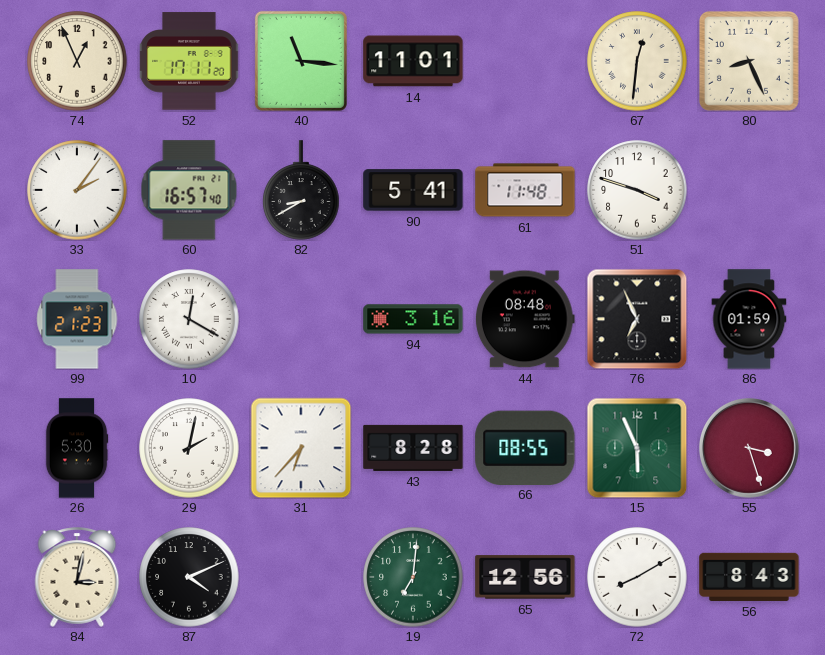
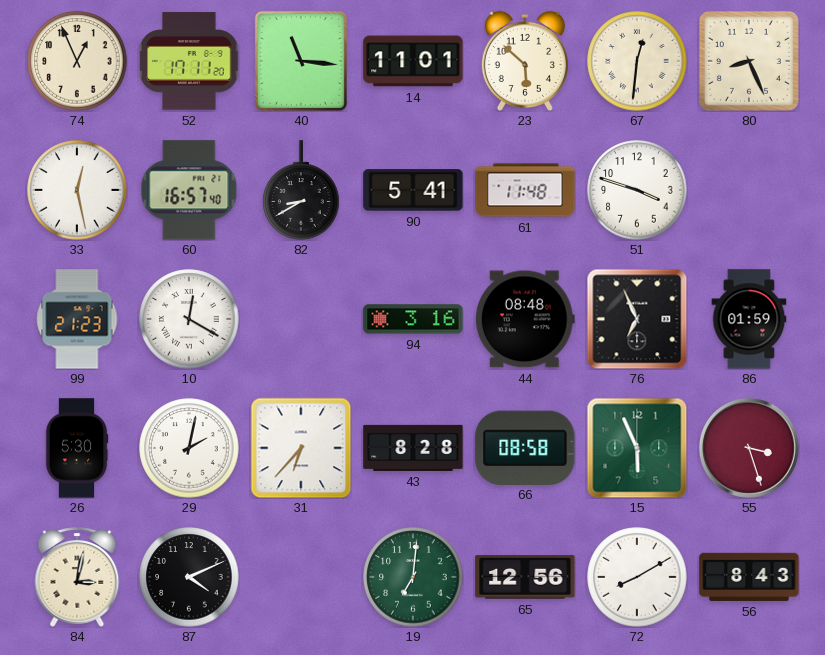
23: none -> 5:52
33: 2:06 -> 12:28
66: 08:55 -> 08:58
